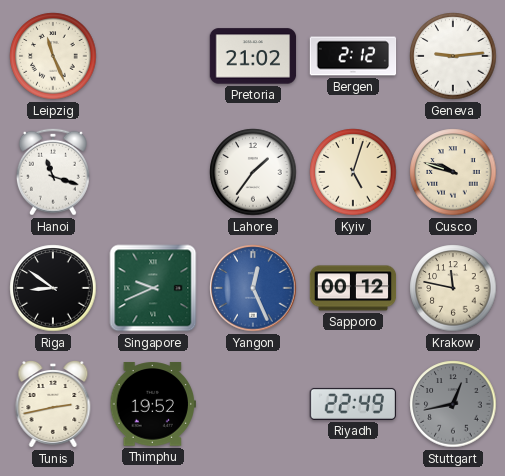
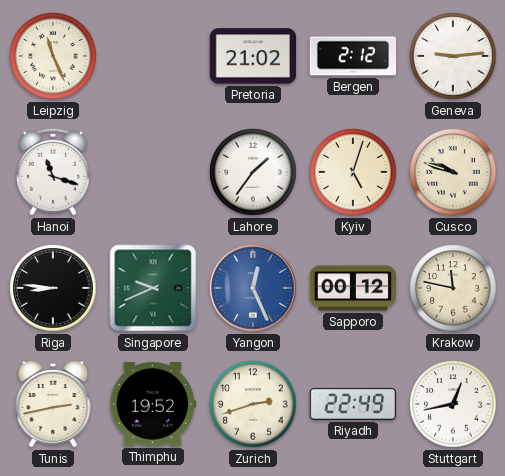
Riga: 8:51 -> 8:46
Zurich: none -> 2:42
Stuttgart dial: grey -> white
